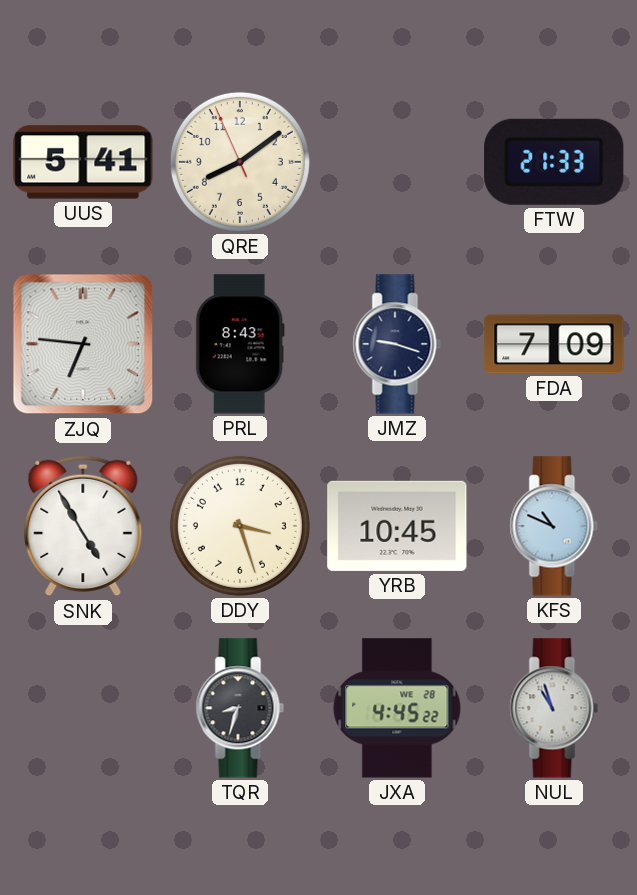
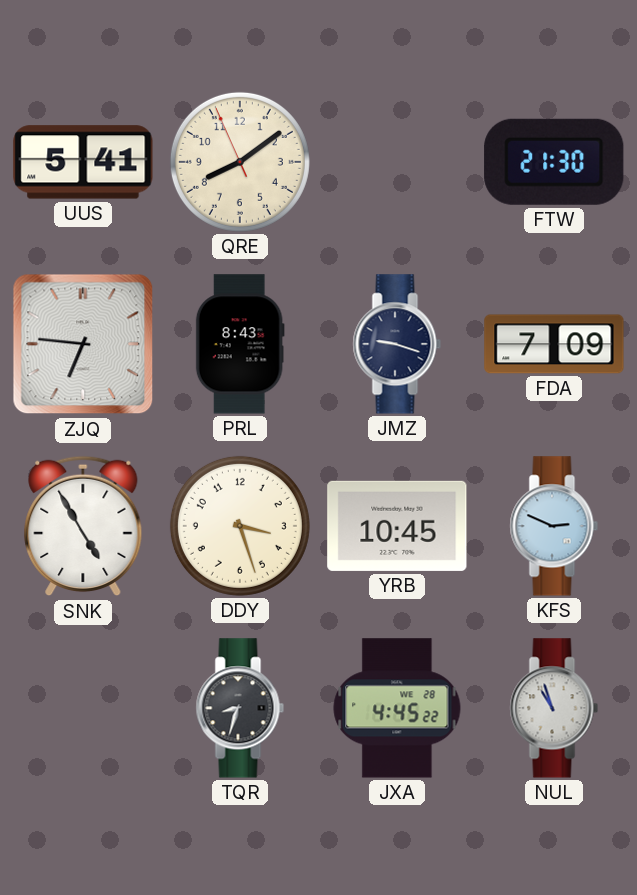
FTW: 21:33 -> 21:30
KFS: 10:49 -> 2:49
